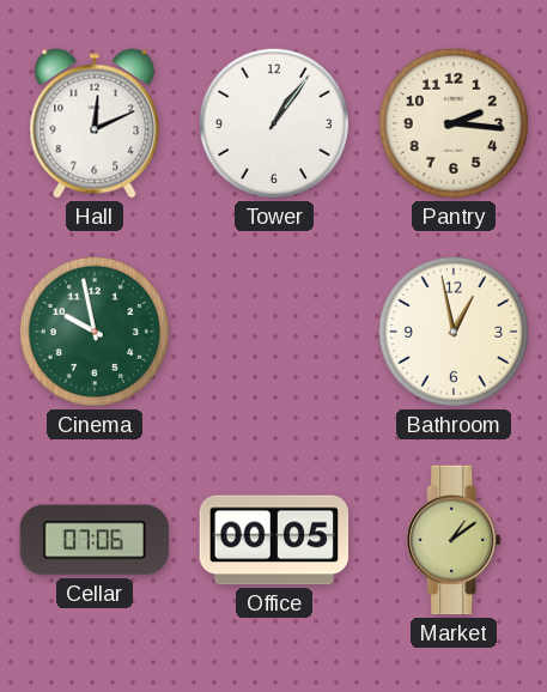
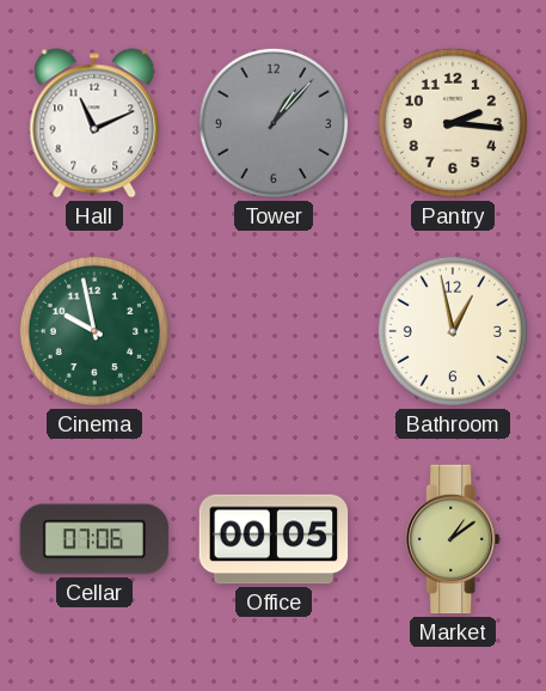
Hall: 12:11 -> 11:11
Tower: 1:06 -> 1:07
Tower dial: white -> grey
